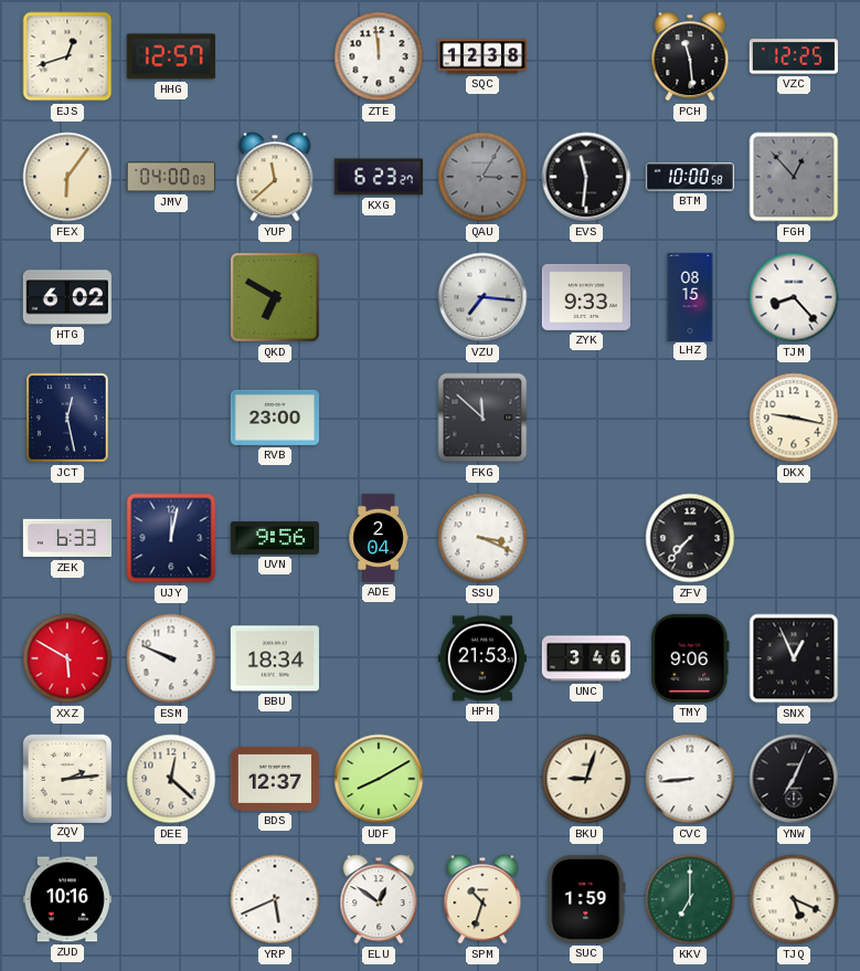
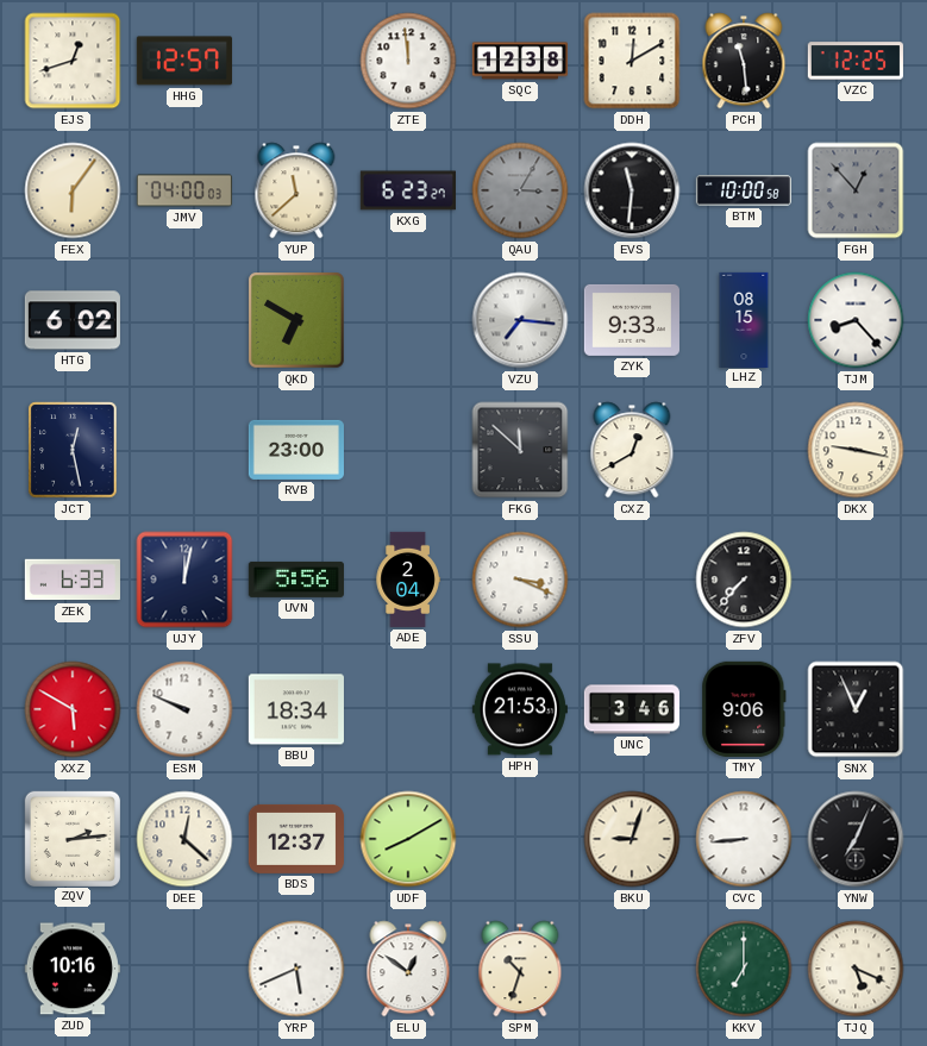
DDH: none -> 12:10
CXZ: none -> 12:40
UVN: 9:56 -> 5:56
SUC: 1:59 -> none
